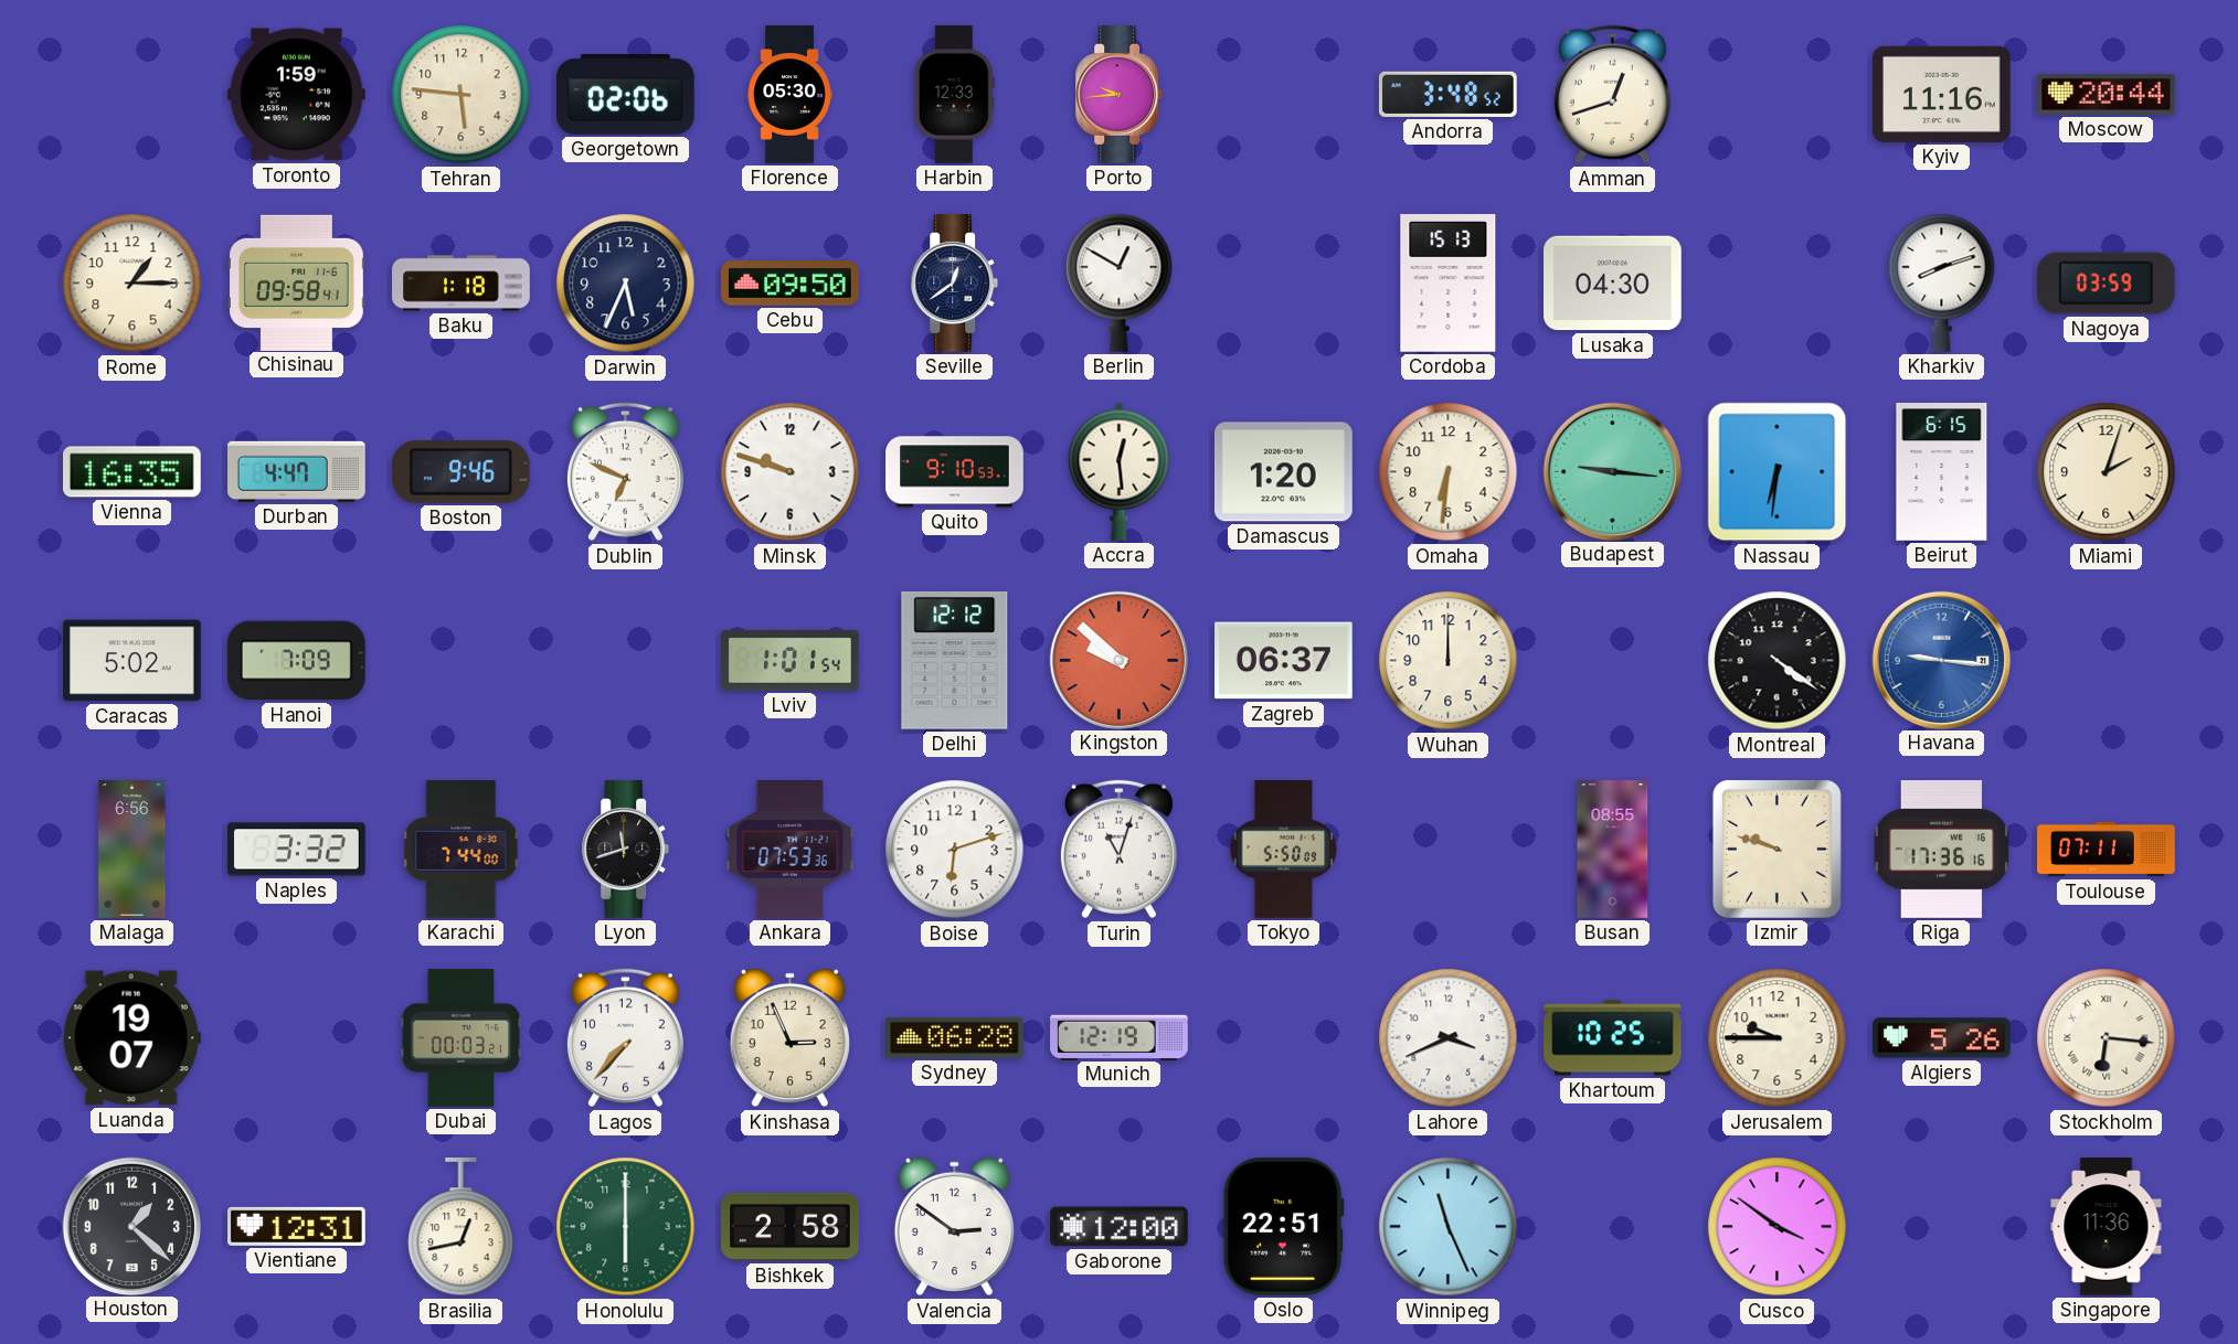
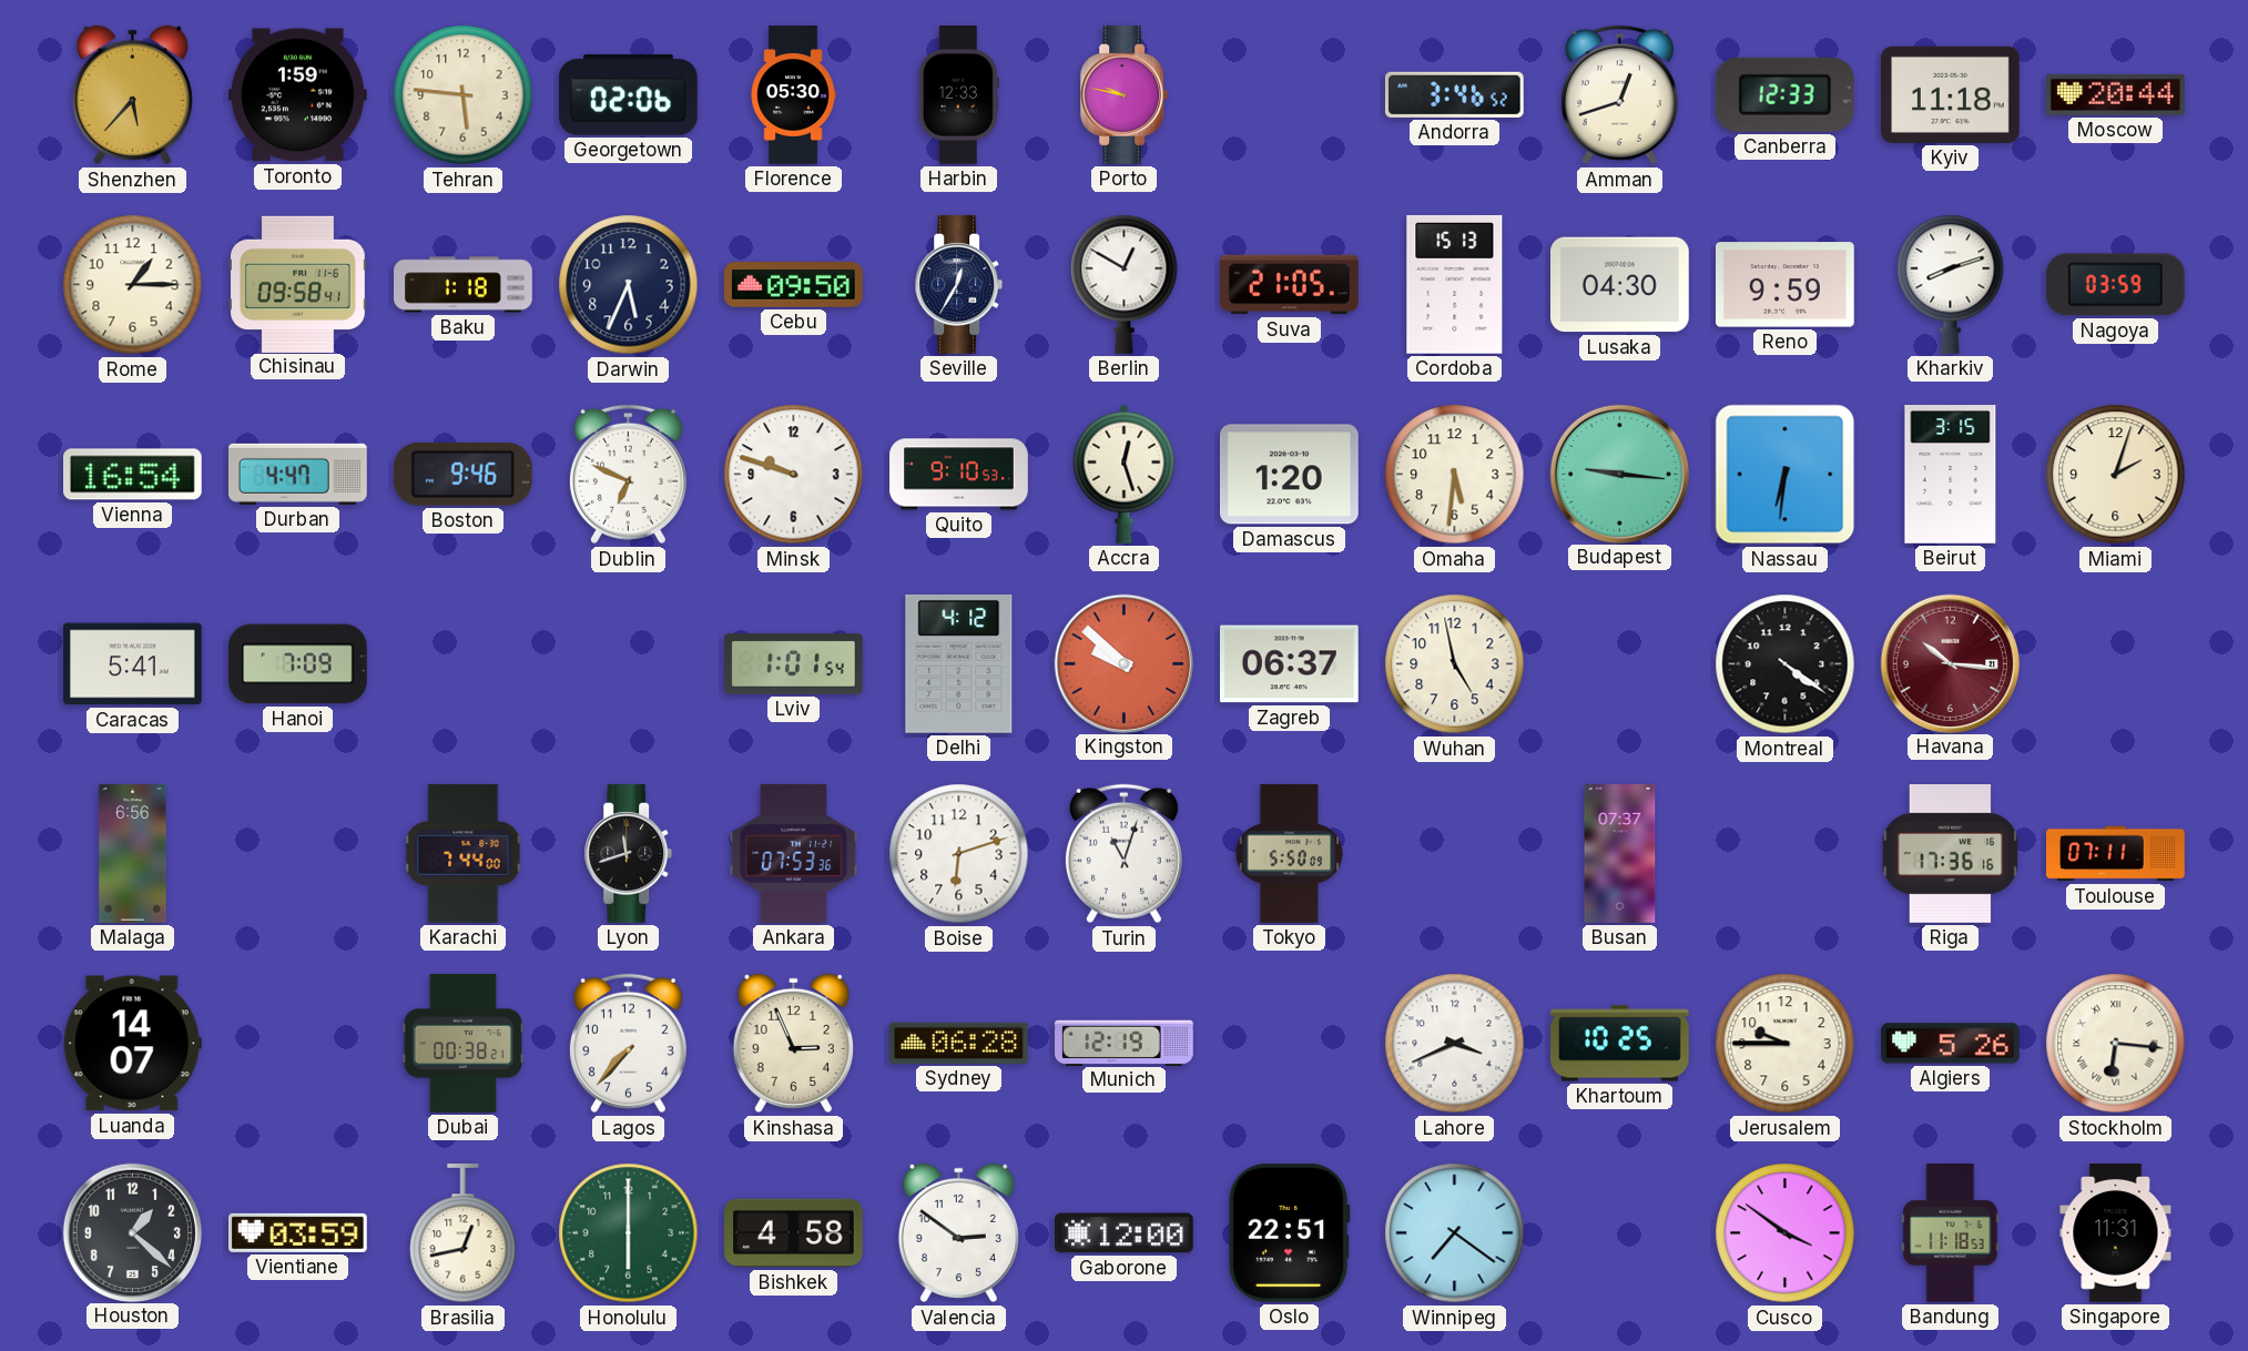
Shenzhen: none -> 5:37
Porto: 9:44 -> 9:47
Andorra: 3:48 -> 3:46
Canberra: none -> 12:33
Kyiv: 11:16 -> 11:18
Seville: 12:39 -> 12:35
Suva: none -> 21:05
Reno: none -> 9:59
Vienna: 16:35 -> 16:54
Accra: 12:29 -> 12:27
Omaha: 6:31 -> 5:31
Beirut: 6:15 -> 3:15
Caracas: 5:02 -> 5:41
Delhi: 12:12 -> 4:12
Wuhan: 12:00 -> 4:58
Havana: 9:16 -> 10:16
Havana dial: blue -> burgundy
Naples: 3:32 -> none
Busan: 08:55 -> 07:37
Izmir: 9:48 -> none
Luanda: 19:07 -> 14:07
Dubai: 00:03 -> 00:38
Vientiane: 12:31 -> 03:59
Bishkek: 2:58 -> 4:58
Winnipeg: 11:26 -> 7:21
Bandung: none -> 11:18
Singapore: 11:36 -> 11:31
